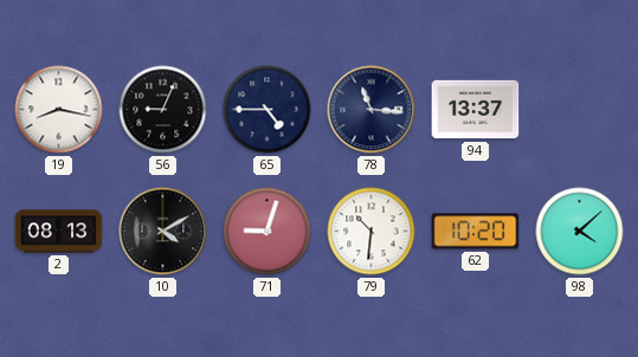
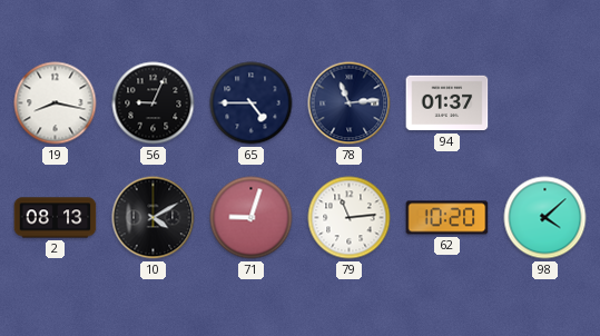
78: 11:16 -> 11:14
94: 13:37 -> 01:37
79: 10:31 -> 11:14
